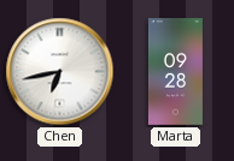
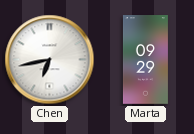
Marta: 09:28 -> 09:29
